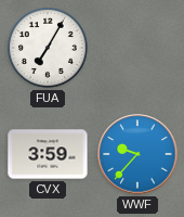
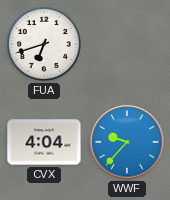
FUA: 7:05 -> 6:42
CVX: 3:59 -> 4:04
